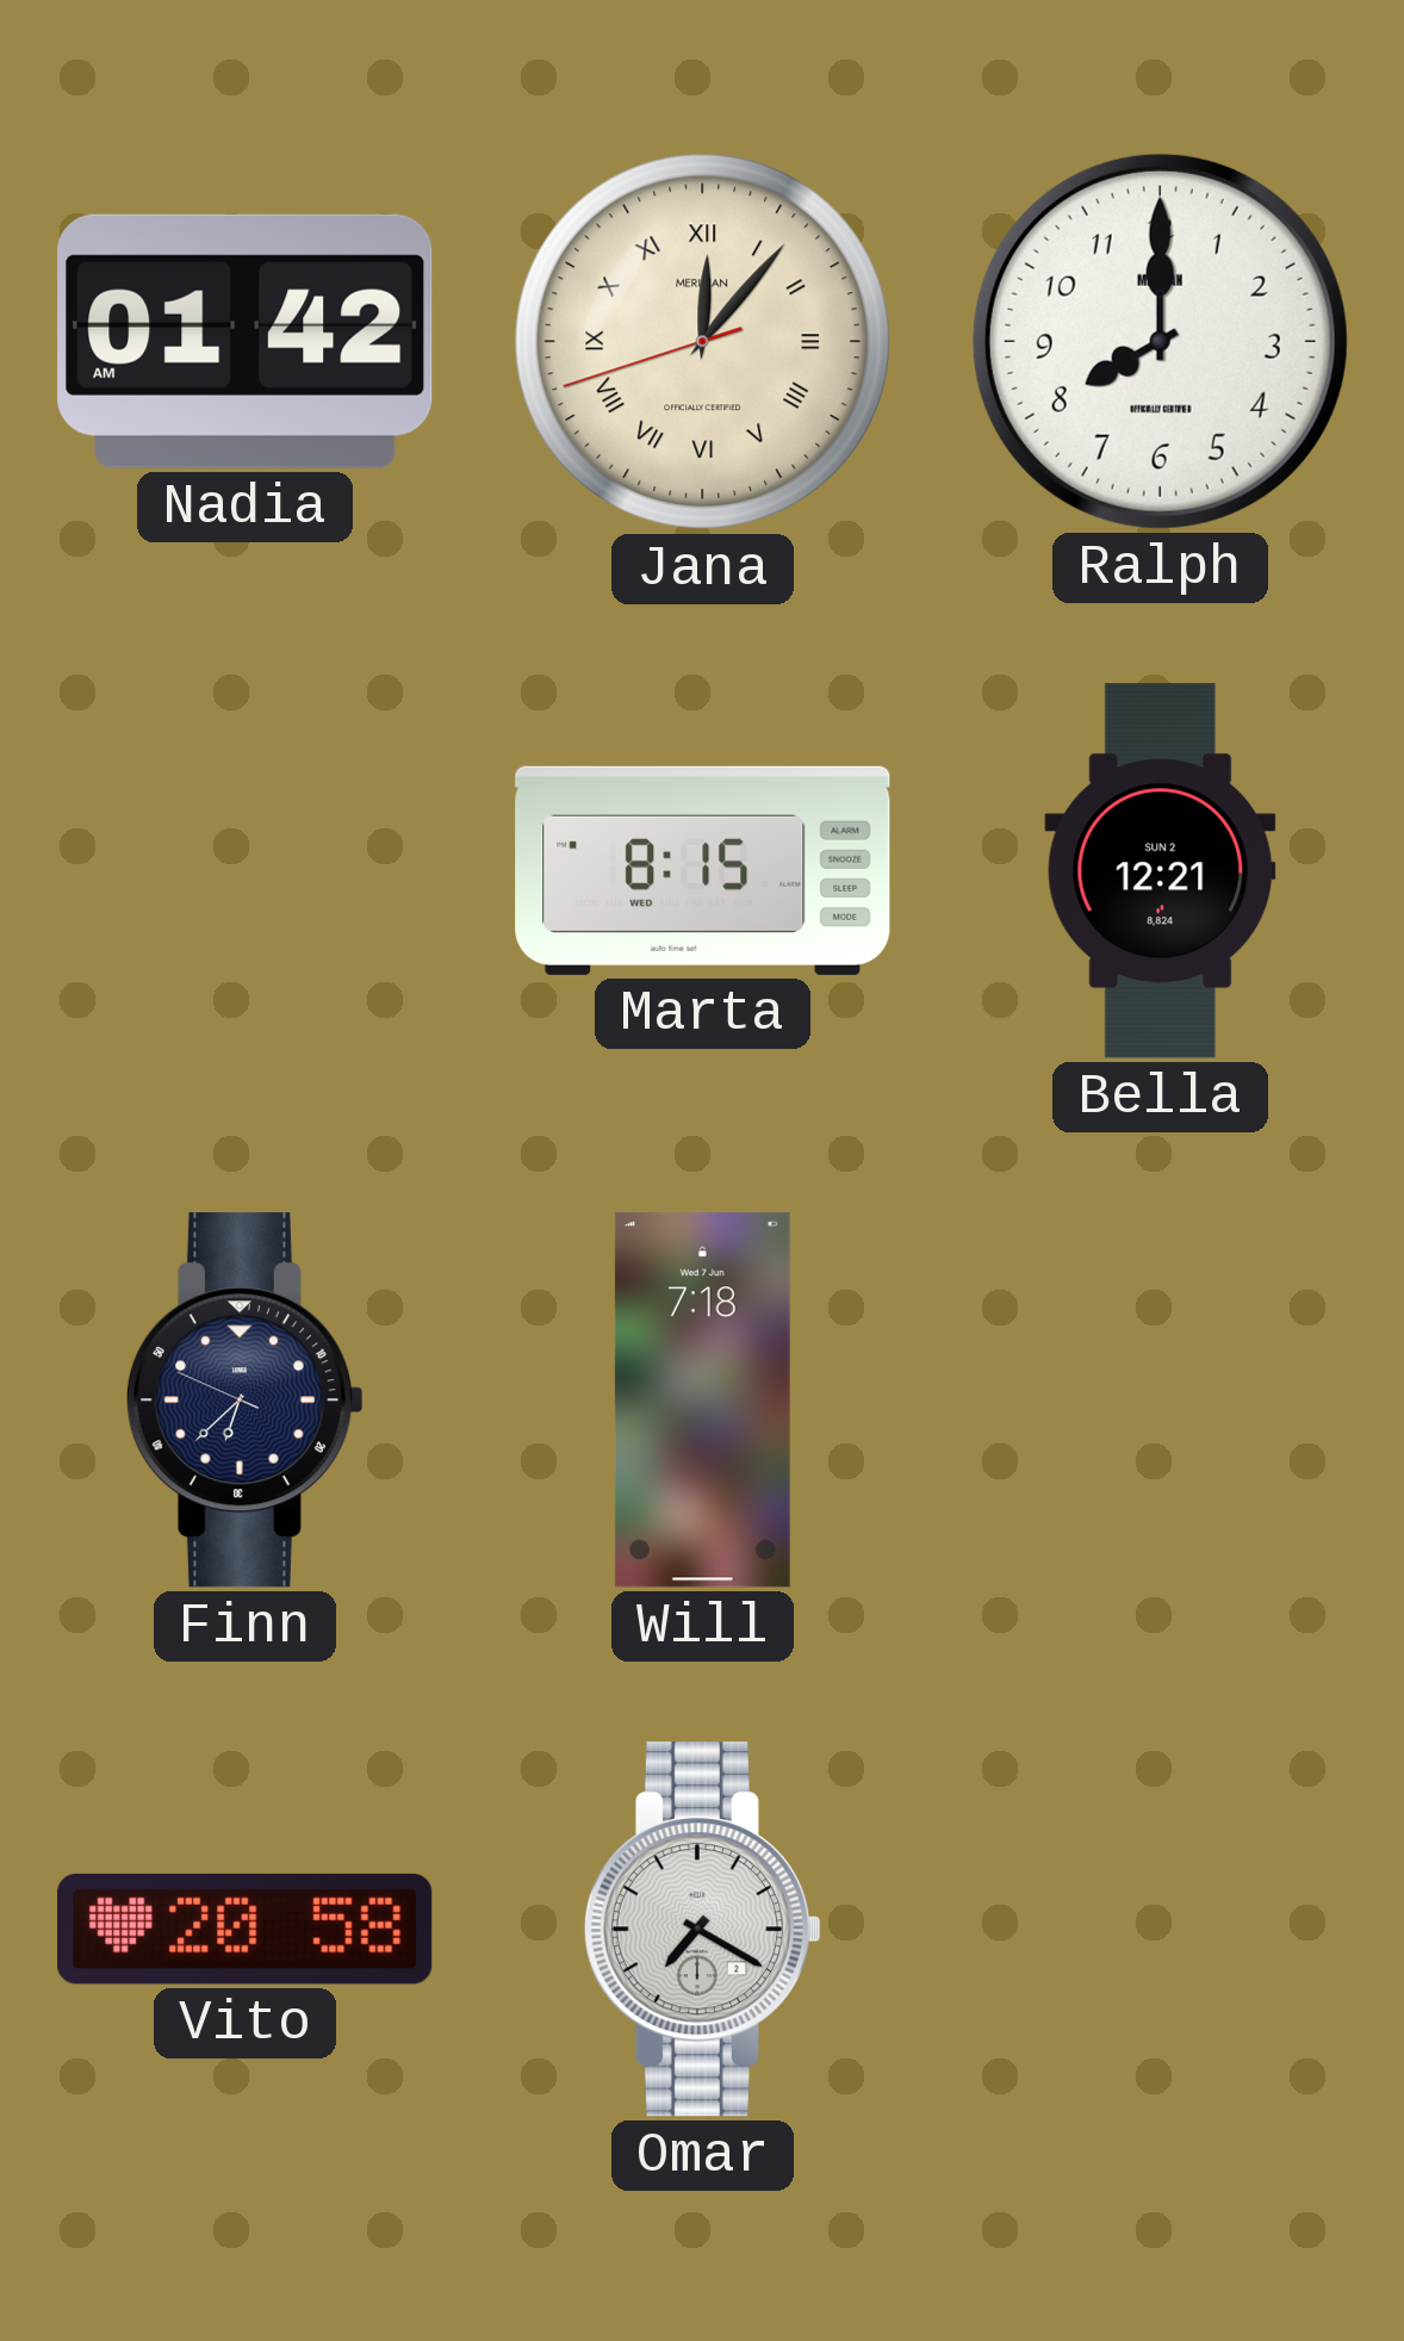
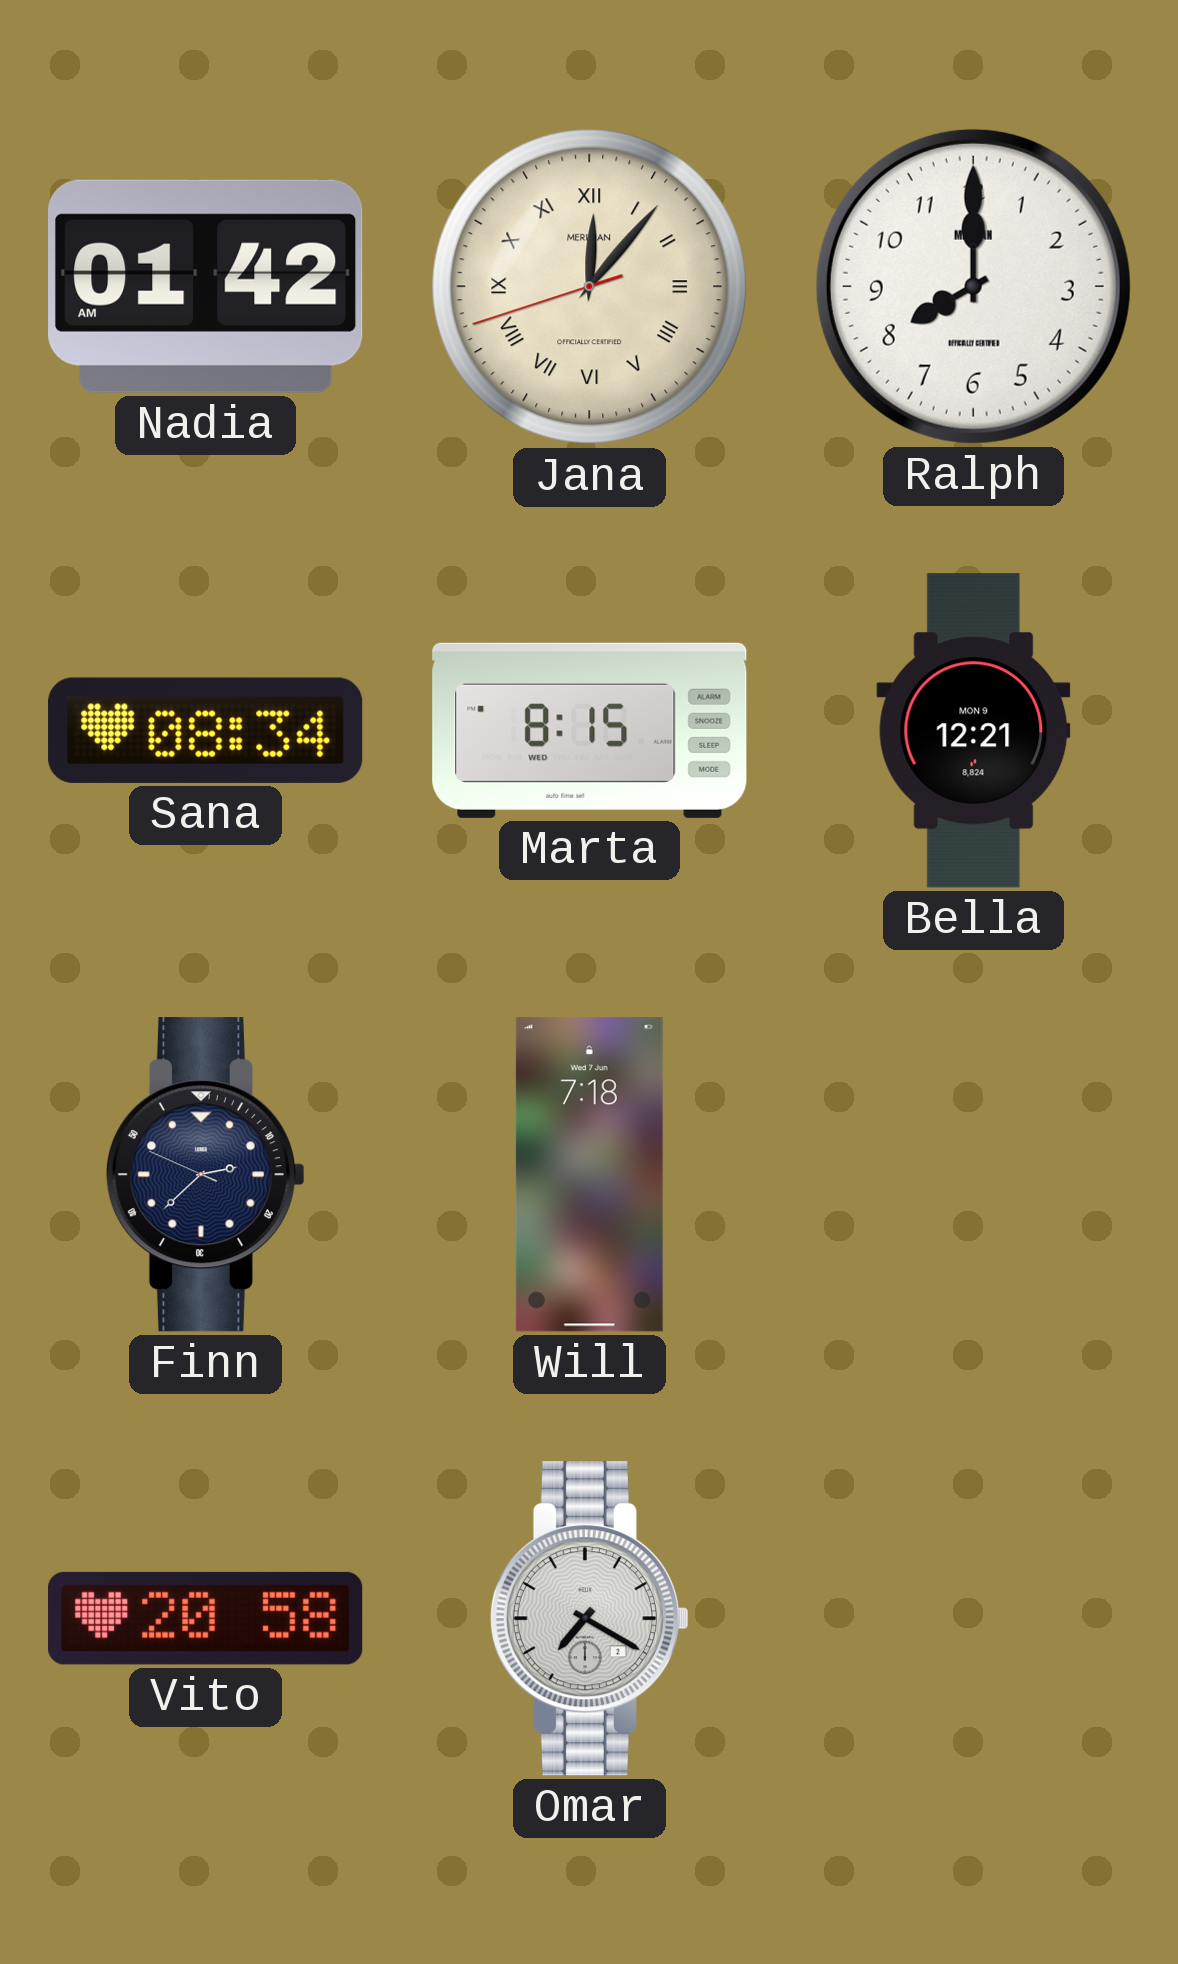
Sana: none -> 08:34
Bella date: SUN 2 -> MON 9
Finn: 6:37 -> 2:37
